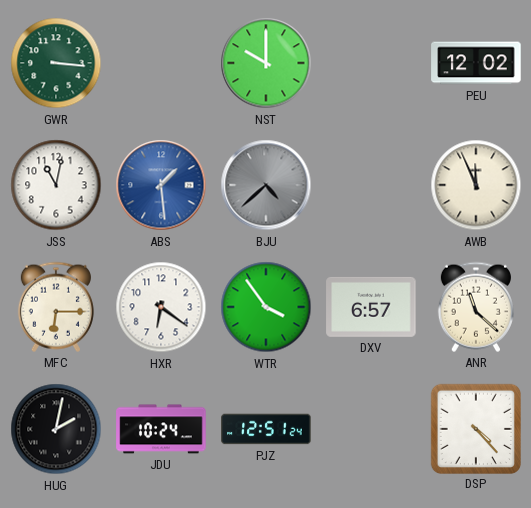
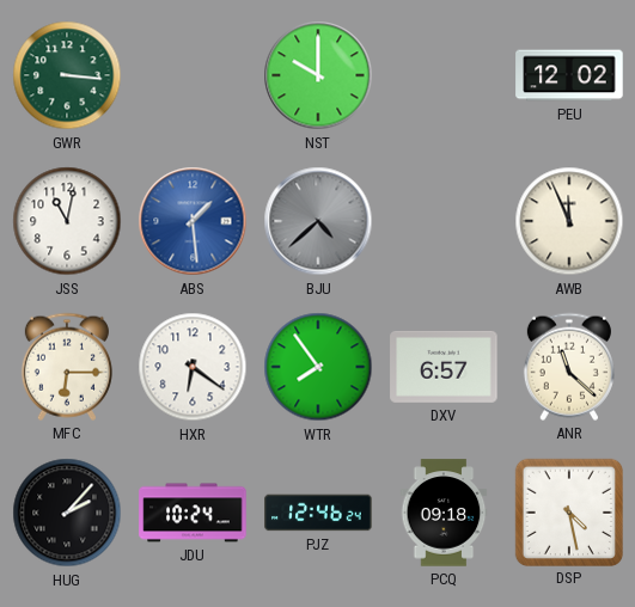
WTR: 3:54 -> 7:54
HUG: 2:02 -> 2:07
PJZ: 12:51 -> 12:46
PCQ: none -> 09:18
DSP: 4:23 -> 4:28
